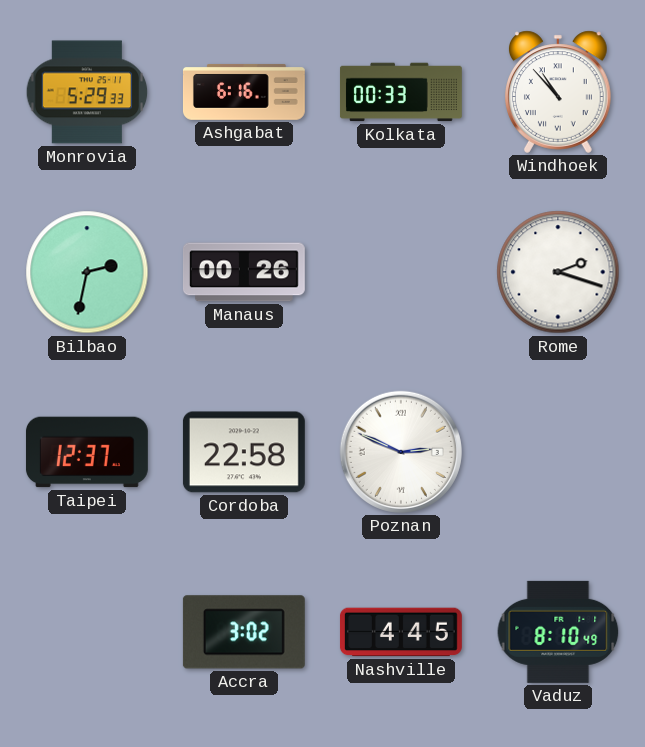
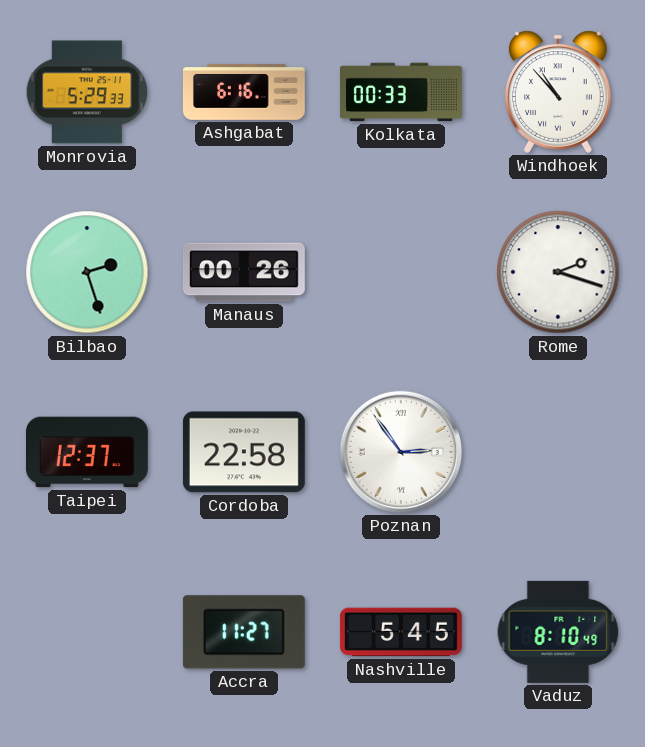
Bilbao: 2:32 -> 2:27
Poznan: 2:49 -> 2:54
Accra: 3:02 -> 11:27
Nashville: 4:45 -> 5:45
